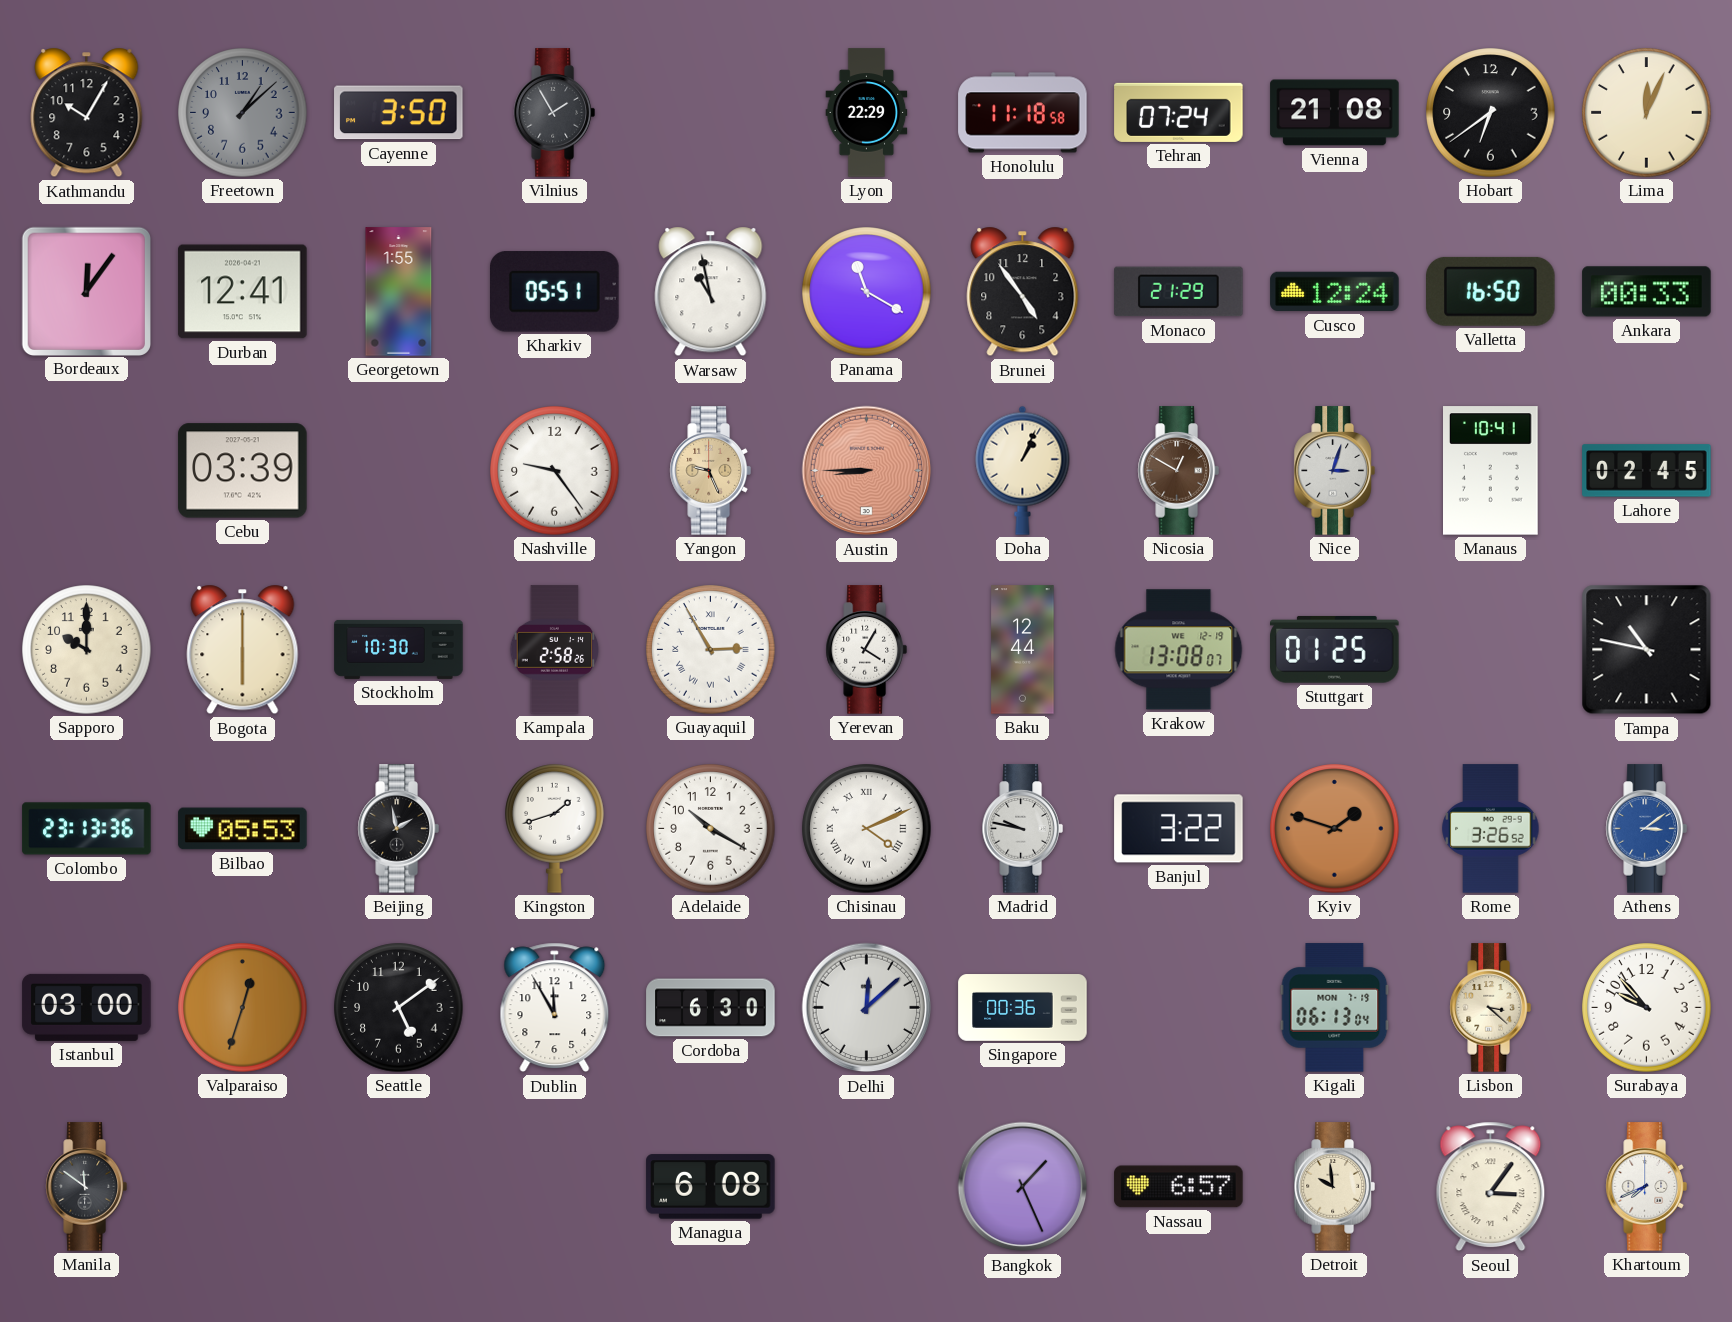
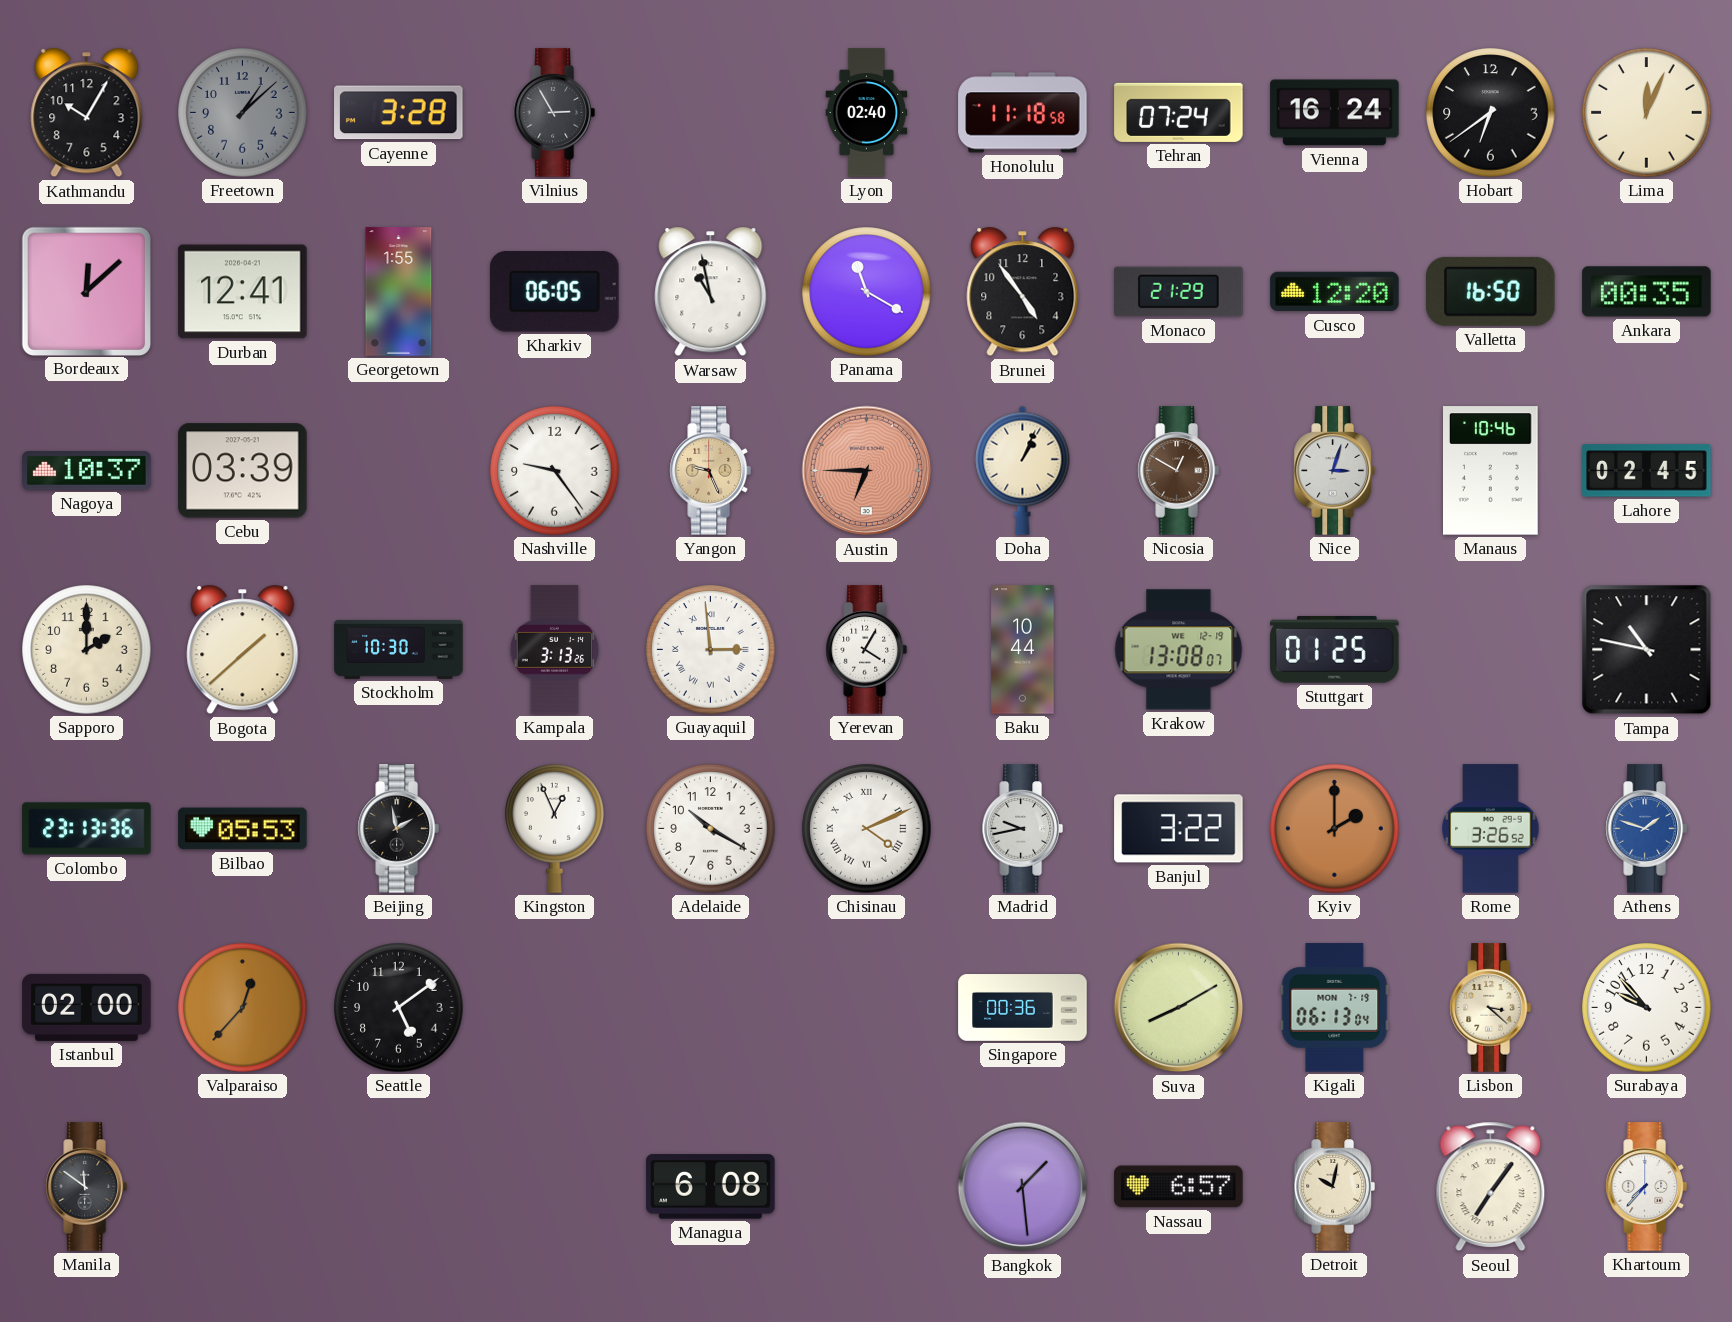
Cayenne: 3:50 -> 3:28
Vilnius: 1:55 -> 2:55
Lyon: 22:29 -> 02:40
Vienna: 21:08 -> 16:24
Bordeaux: 12:06 -> 12:08
Kharkiv: 05:51 -> 06:05
Cusco: 12:24 -> 12:20
Ankara: 00:33 -> 00:35
Nagoya: none -> 10:37
Austin: 8:45 -> 6:45
Manaus: 10:41 -> 10:46
Sapporo: 10:00 -> 2:00
Bogota: 6:00 -> 1:38
Kampala: 2:58 -> 3:13
Guayaquil: 2:55 -> 2:59
Baku: 12:44 -> 10:44
Kingston: 1:42 -> 12:56
Madrid: 9:47 -> 9:43
Kyiv: 1:48 -> 2:00
Athens: 3:09 -> 1:48
Istanbul: 03:00 -> 02:00
Valparaiso: 12:33 -> 12:37
Dublin: 11:55 -> none
Cordoba: 6:30 -> none
Delhi: 12:08 -> none
Suva: none -> 8:10
Bangkok: 1:26 -> 1:29
Detroit: 9:59 -> 10:02
Seoul: 3:06 -> 7:06
Khartoum: 7:41 -> 7:37
